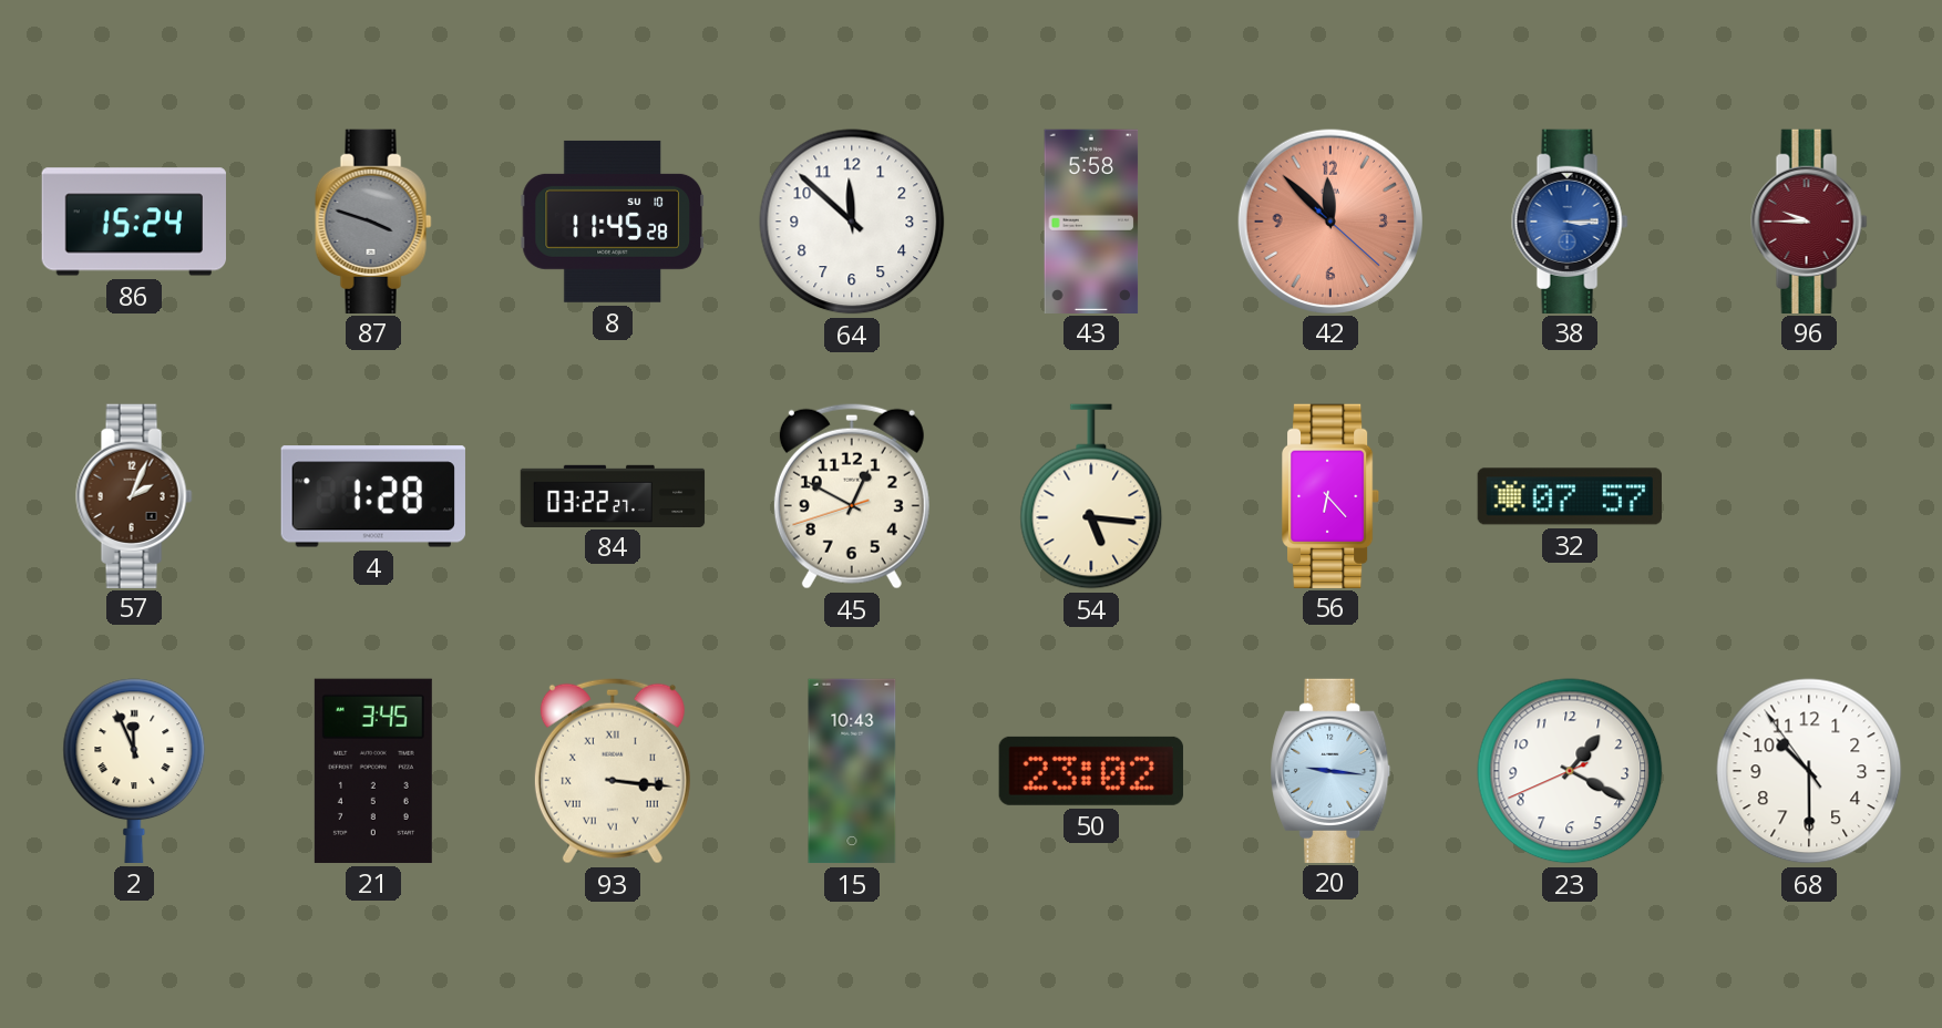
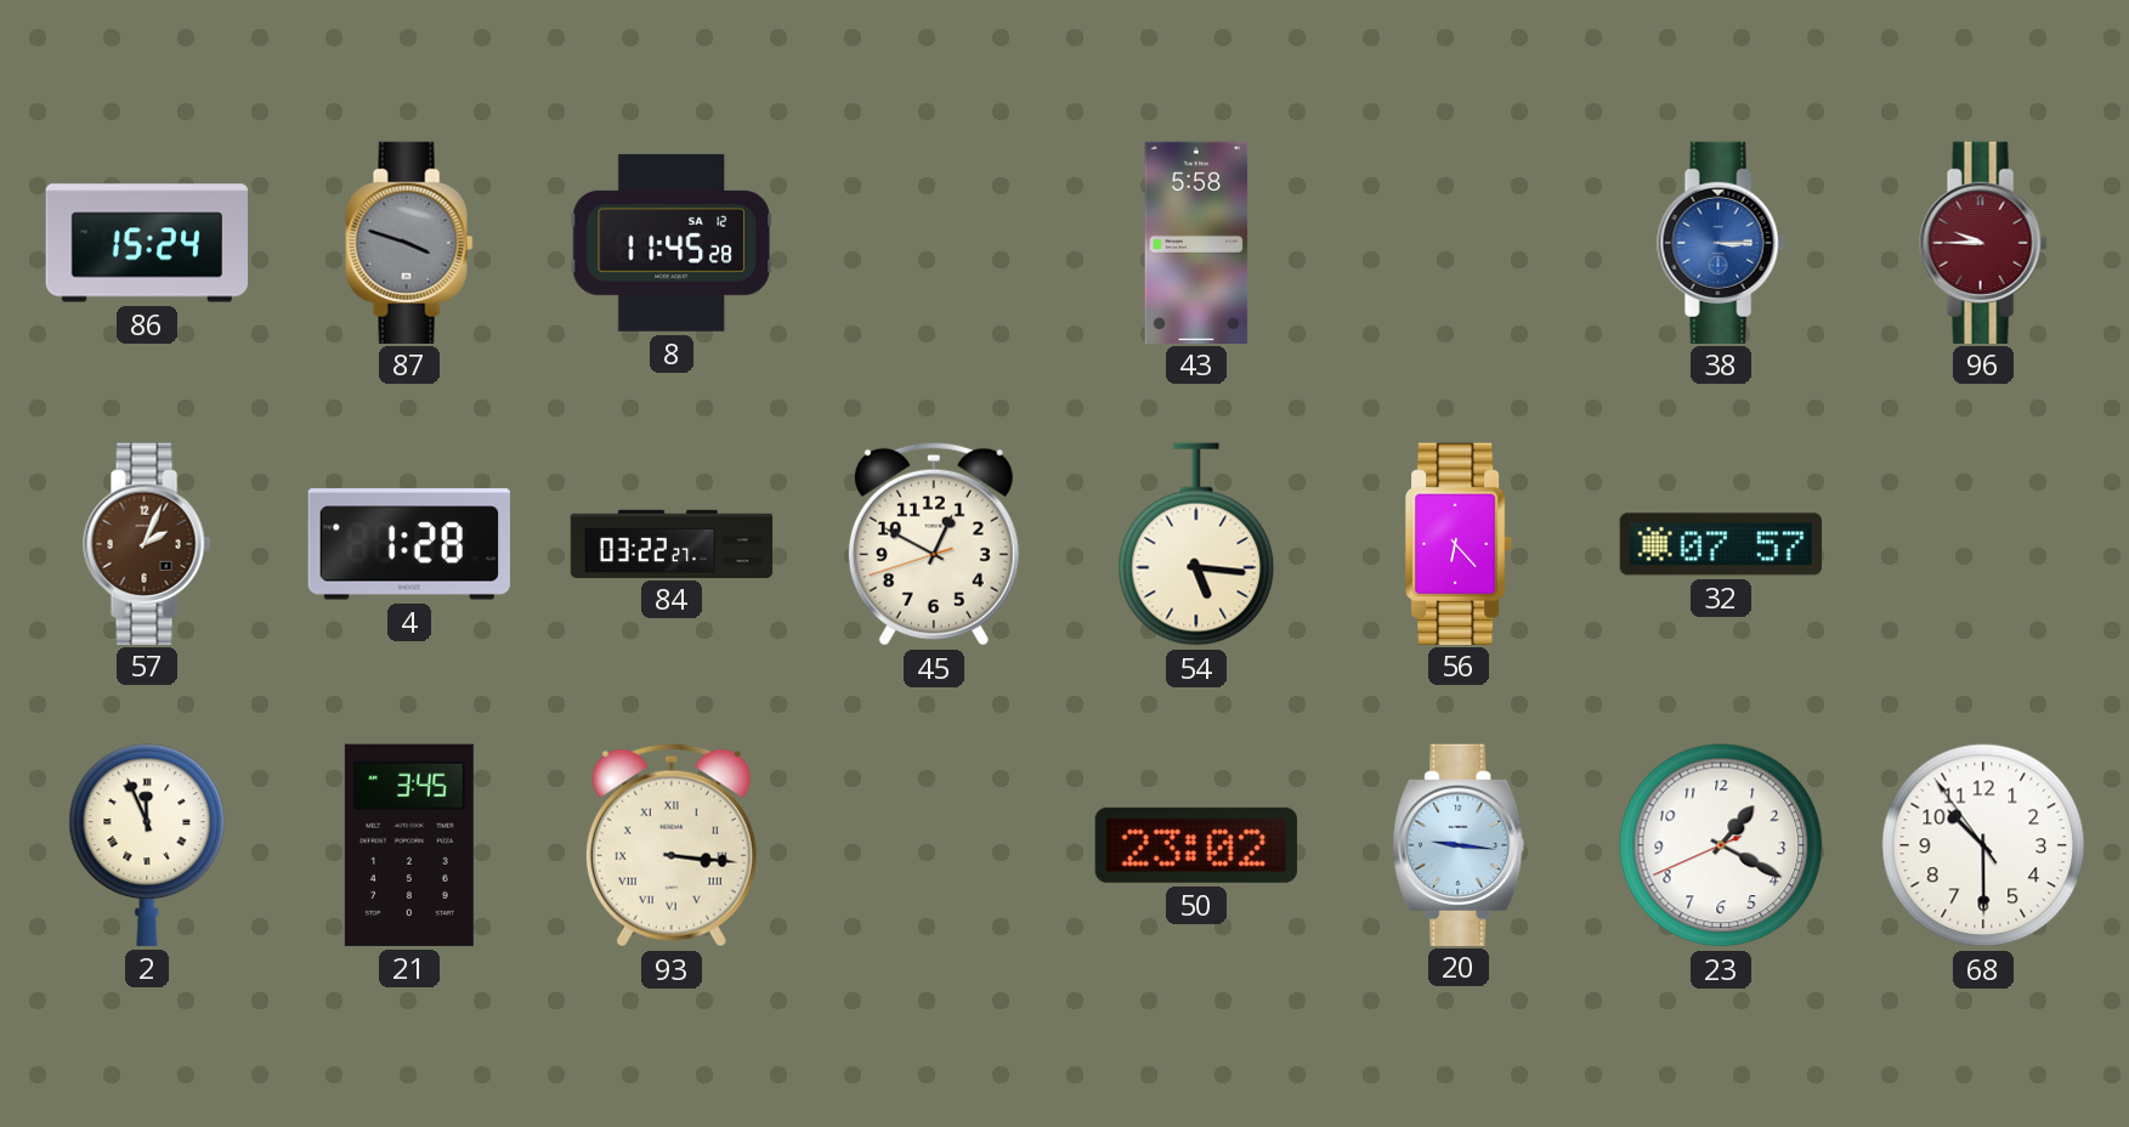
8 date: SU 10 -> SA 12
64: 11:52 -> none
42: 11:52 -> none
15: 10:43 -> none
